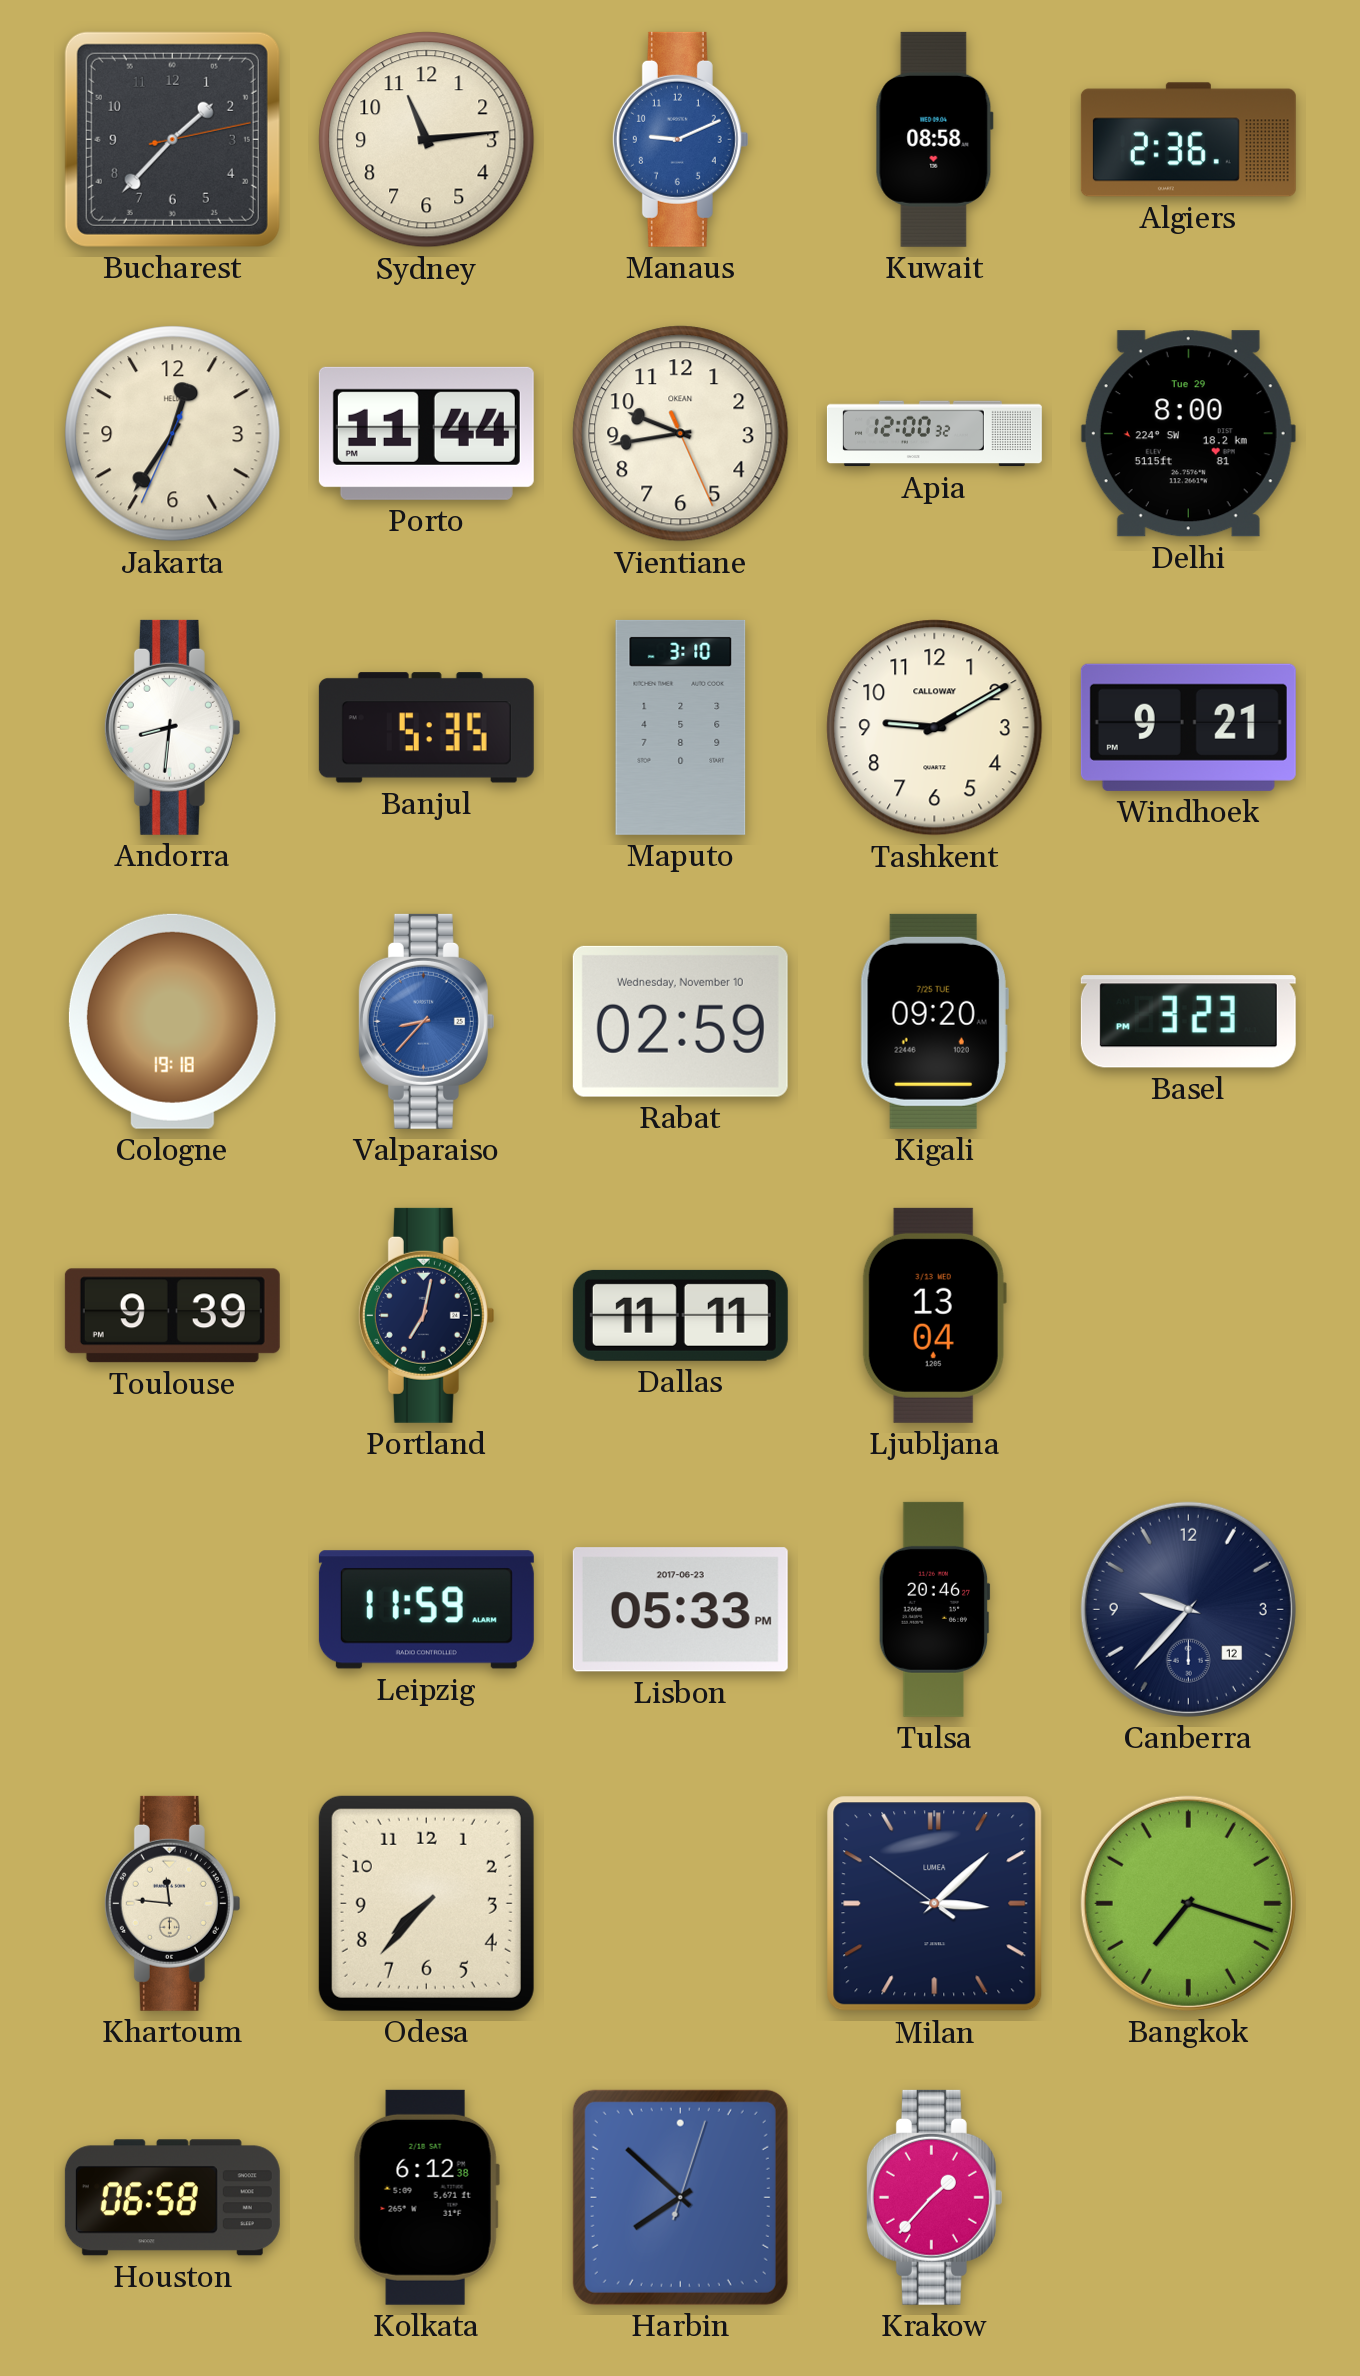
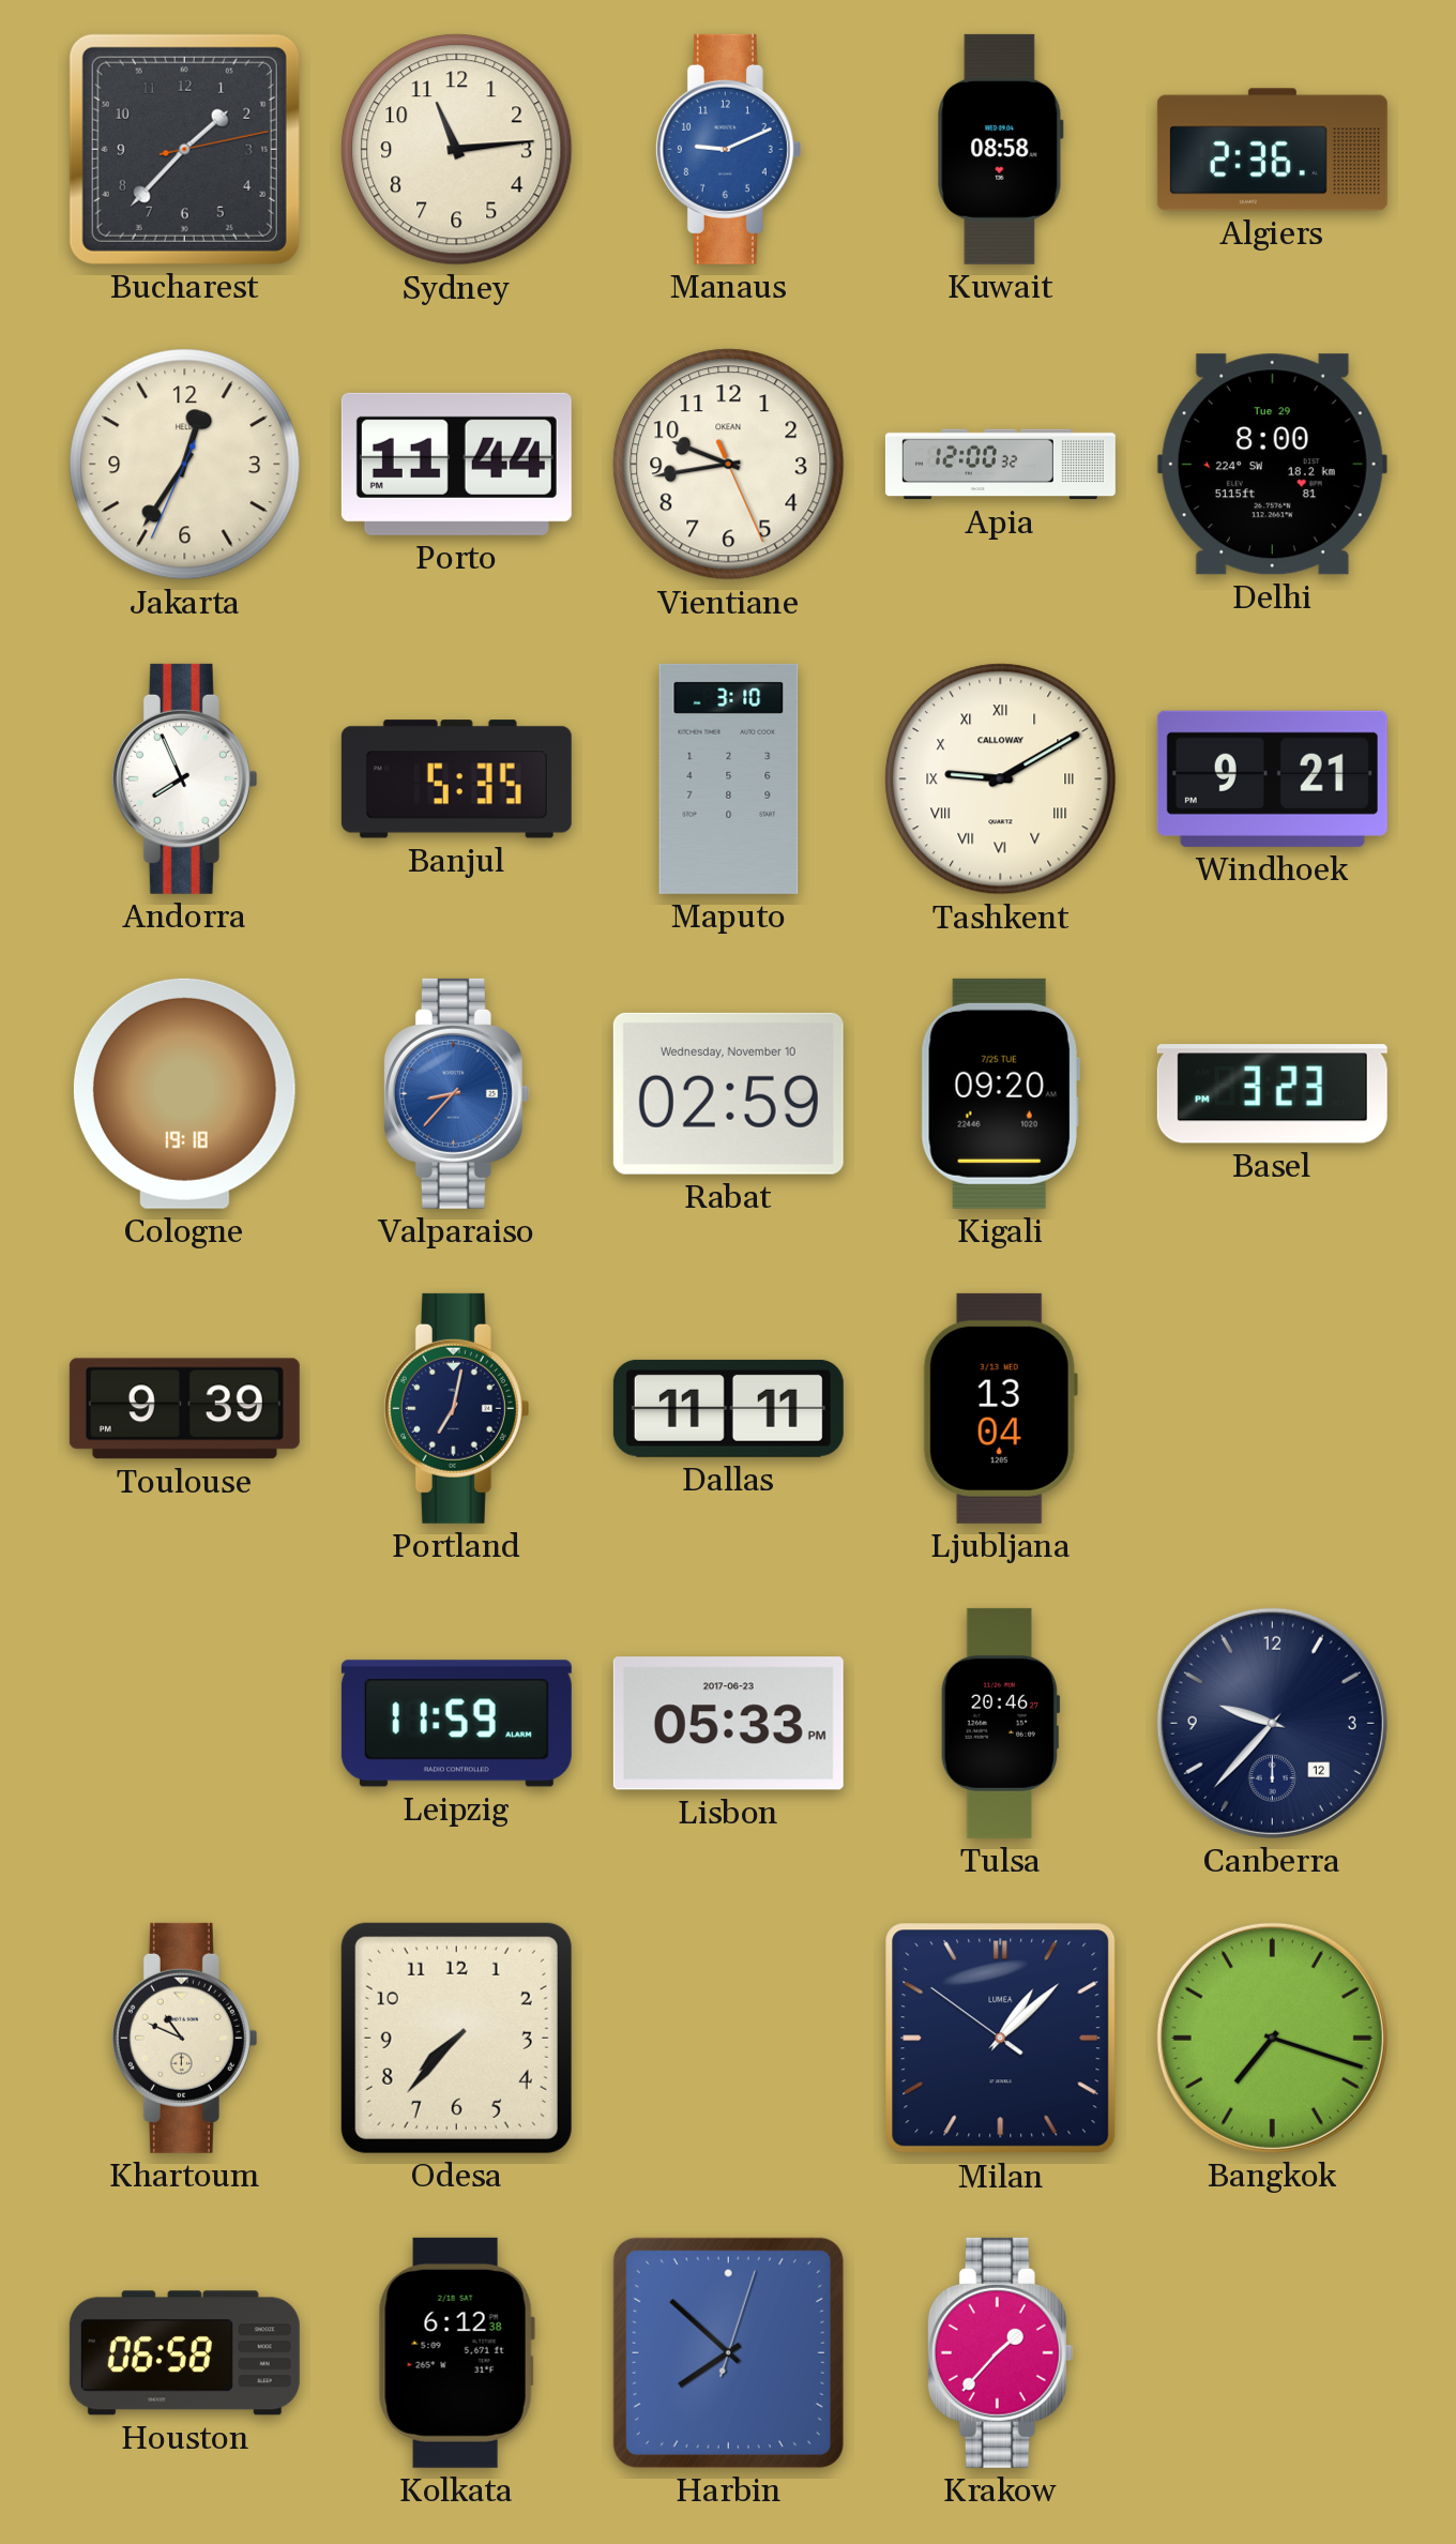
Andorra: 8:31 -> 7:56
Tashkent numerals: Arabic -> Roman
Khartoum: 11:46 -> 10:49
Milan: 3:07 -> 1:07
